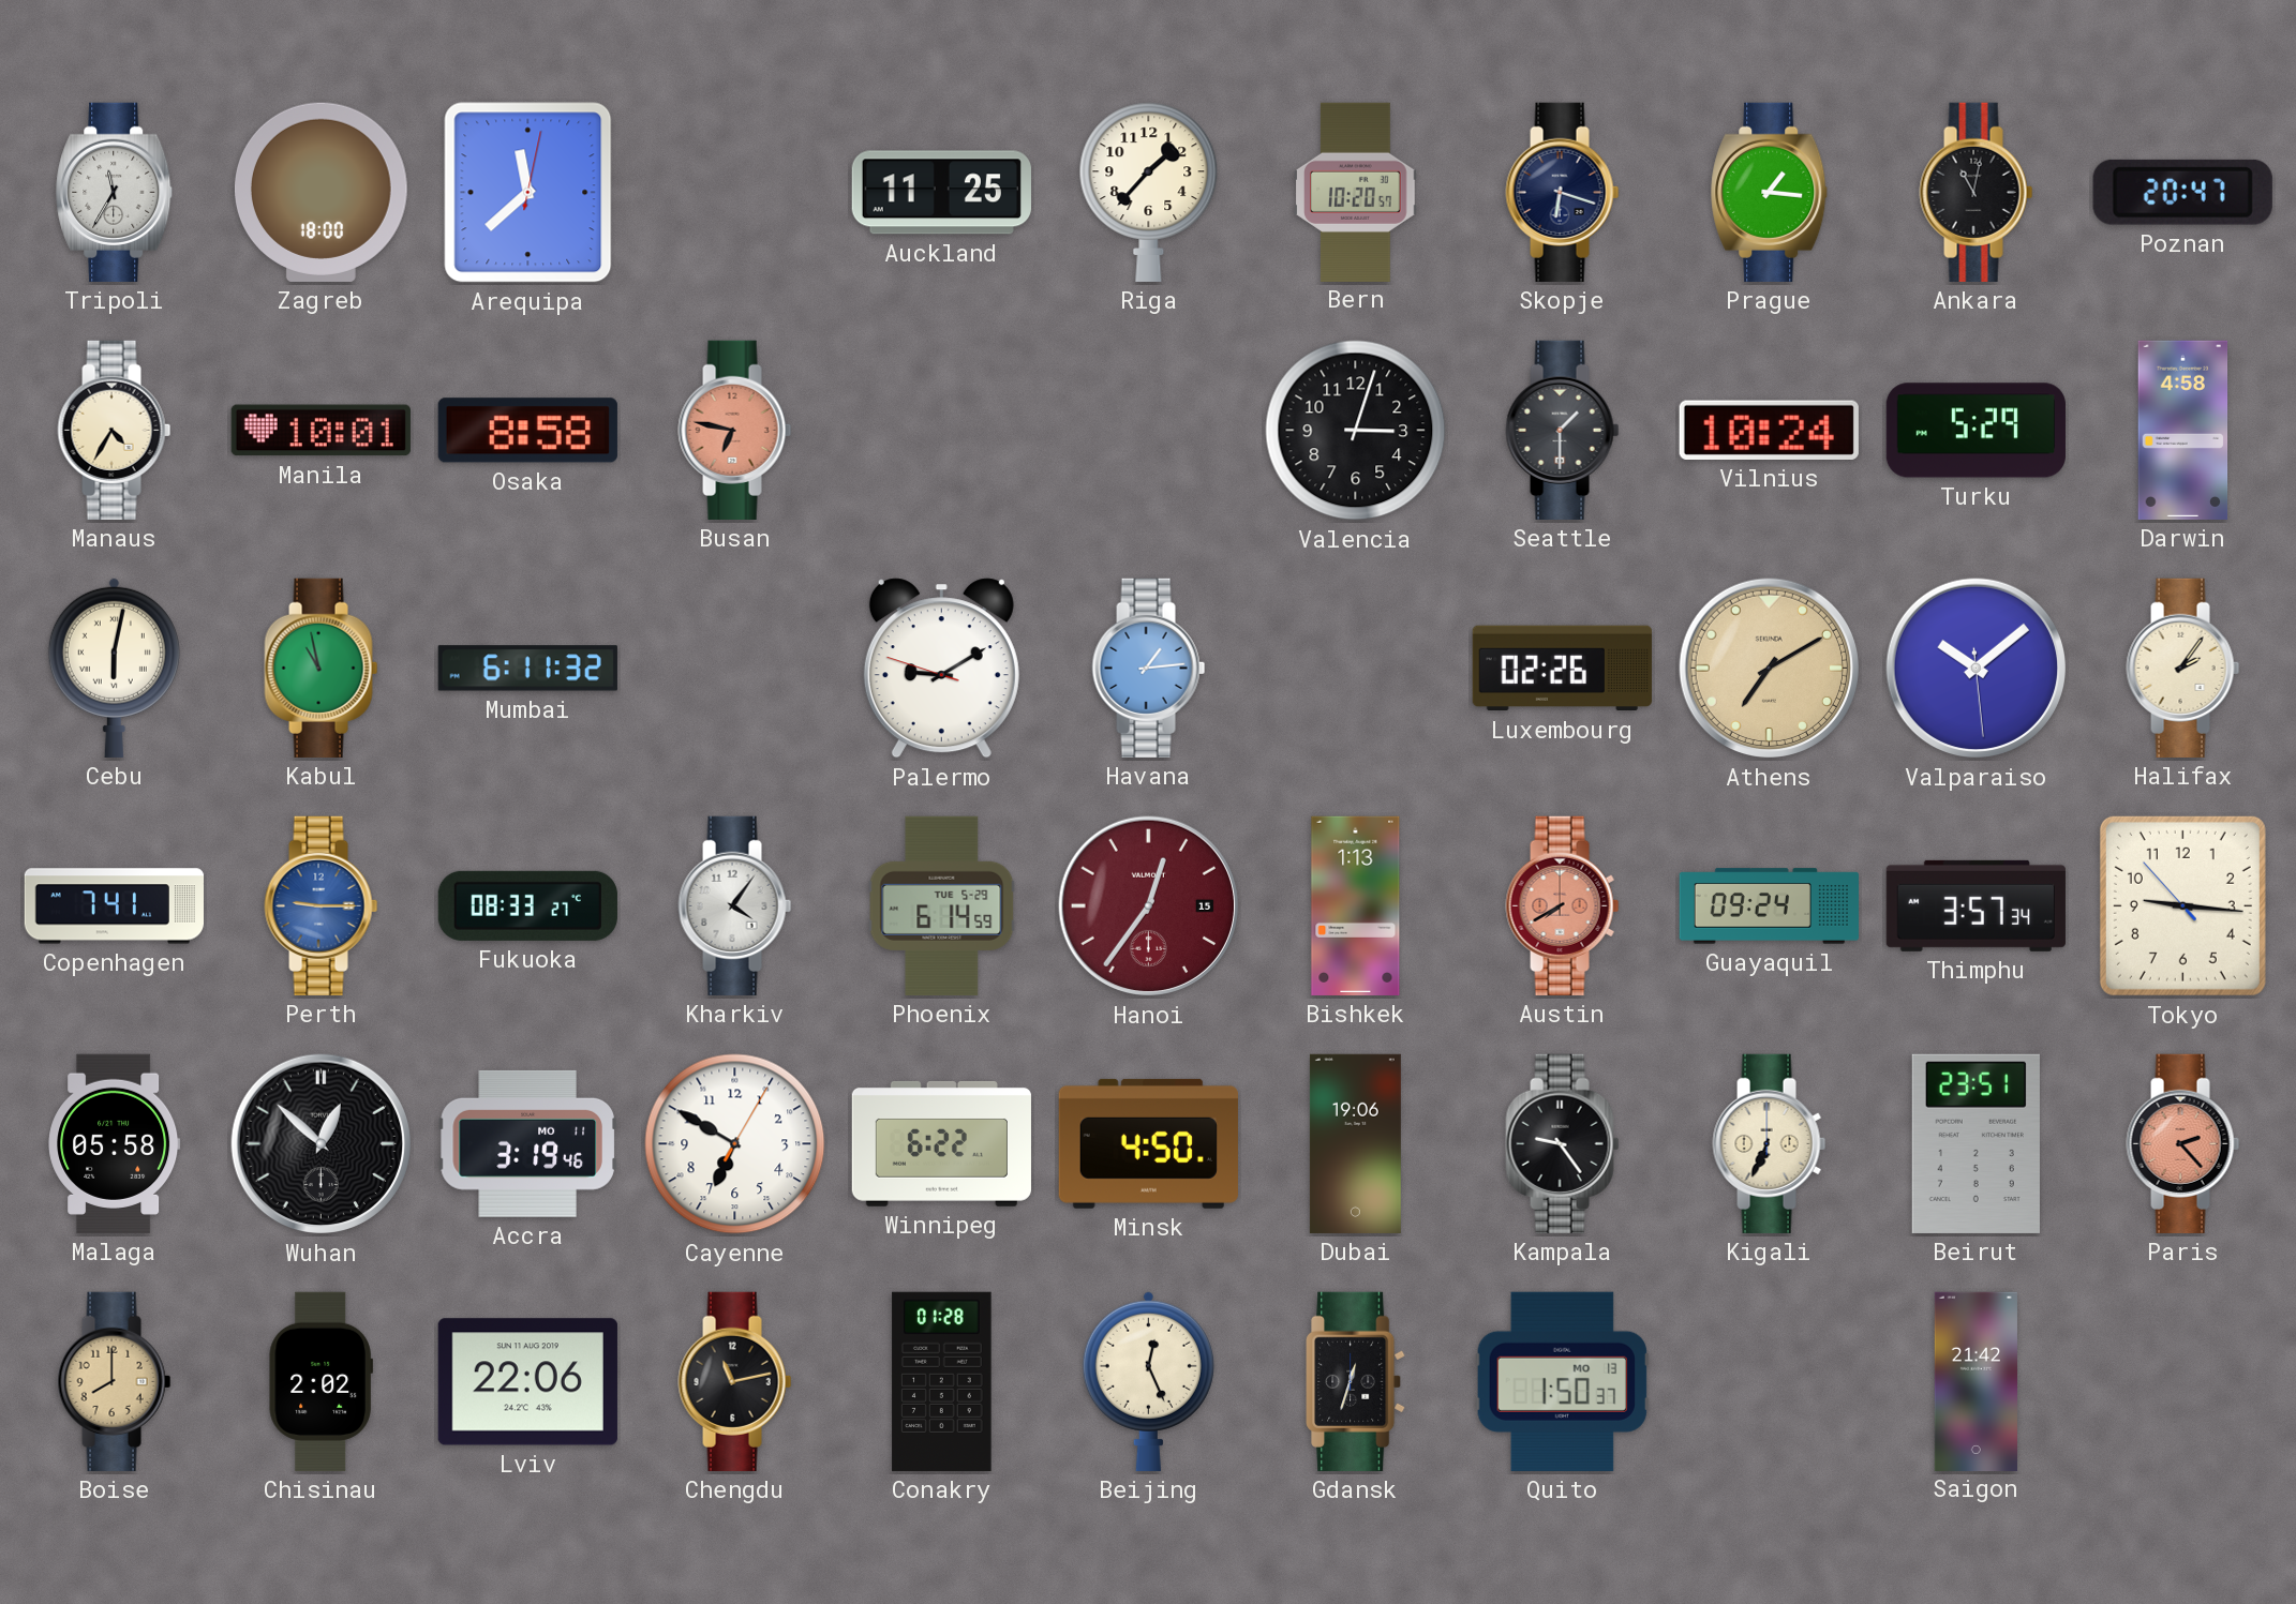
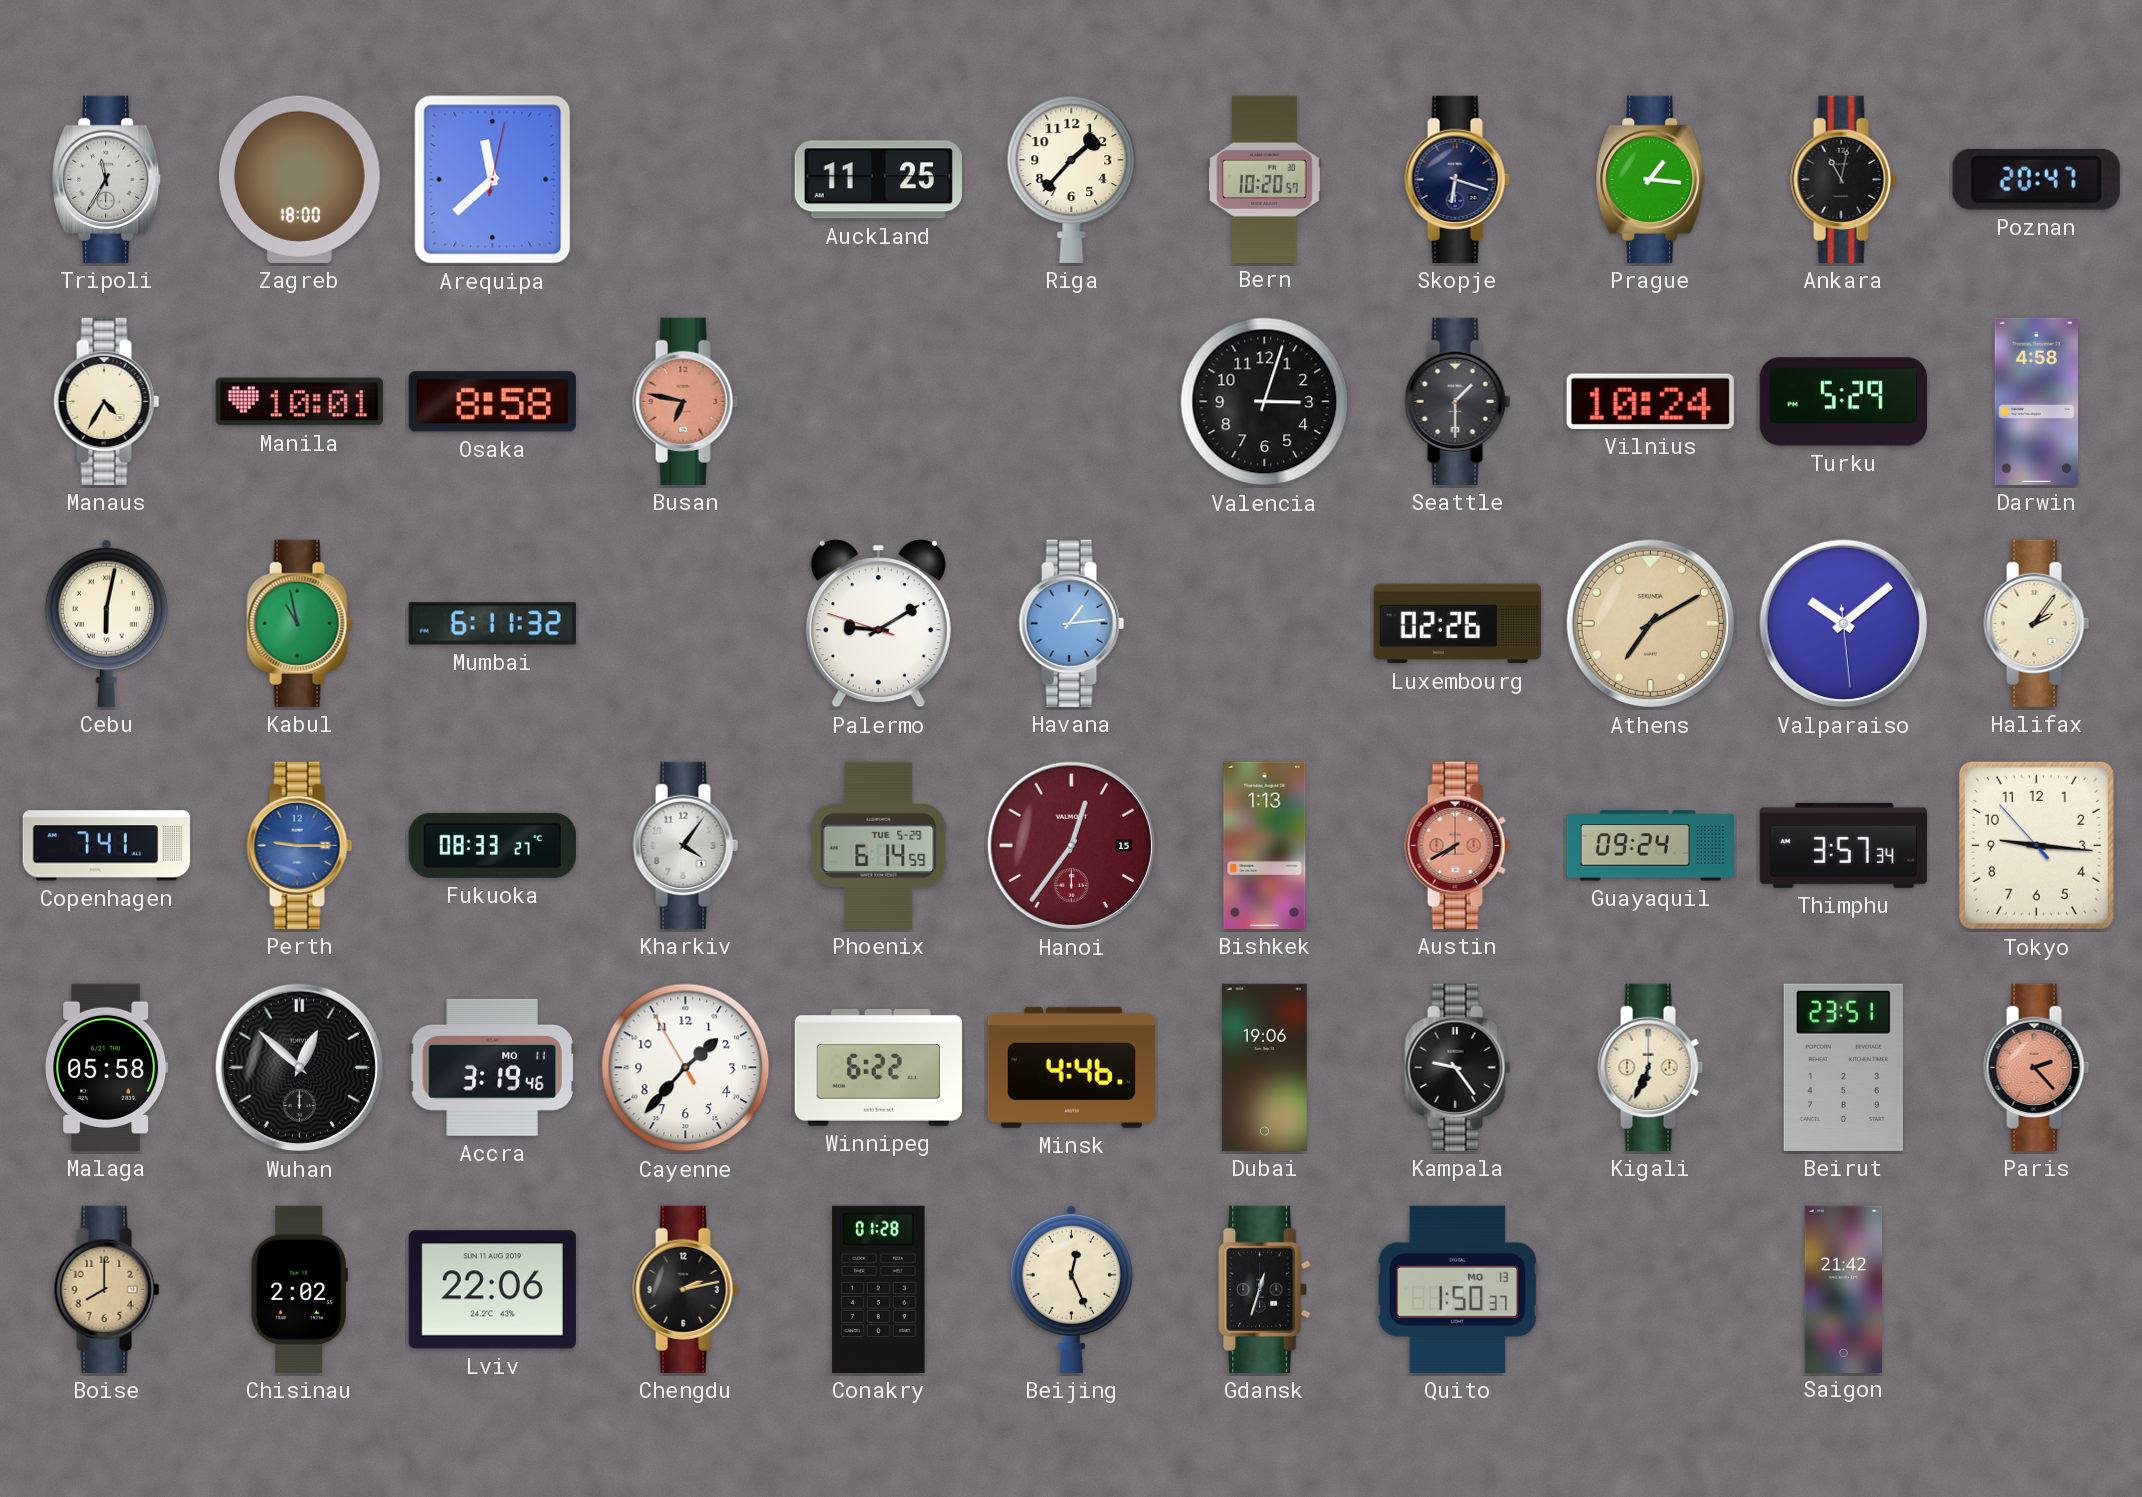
Cayenne: 6:50 -> 1:36
Minsk: 4:50 -> 4:46
Chengdu: 11:13 -> 2:13
